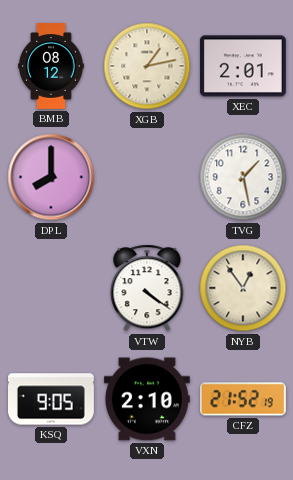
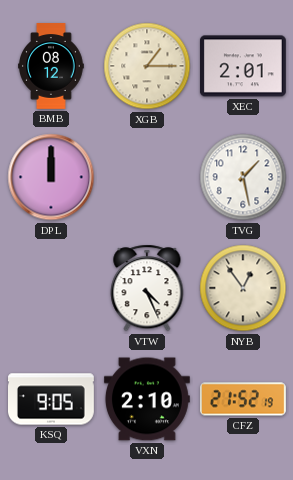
XGB: 1:13 -> 1:15
DPL: 8:00 -> 12:00
VTW: 4:21 -> 4:26
